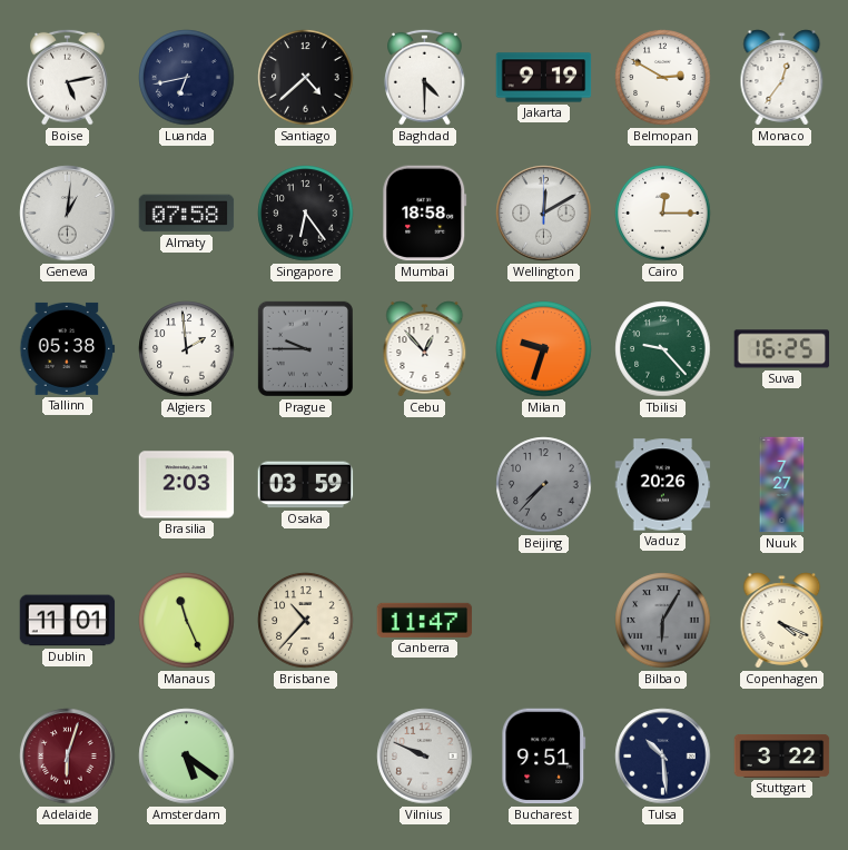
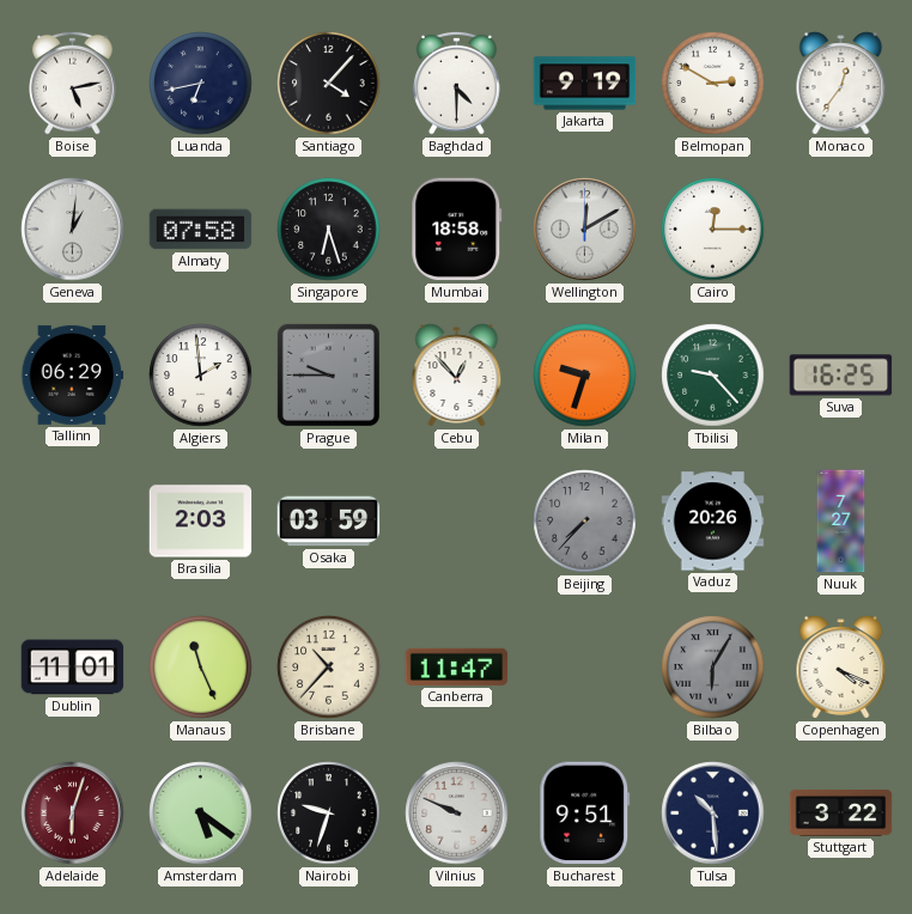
Santiago: 4:38 -> 4:07
Singapore: 6:24 -> 6:27
Tallinn: 05:38 -> 06:29
Nairobi: none -> 9:33
